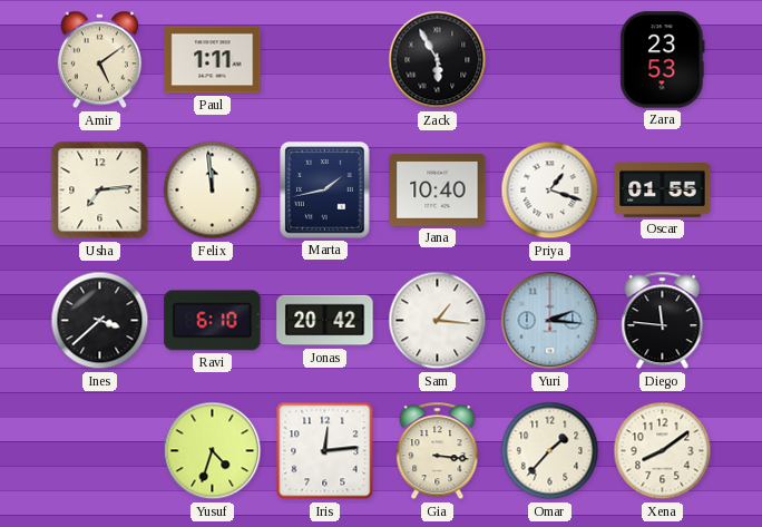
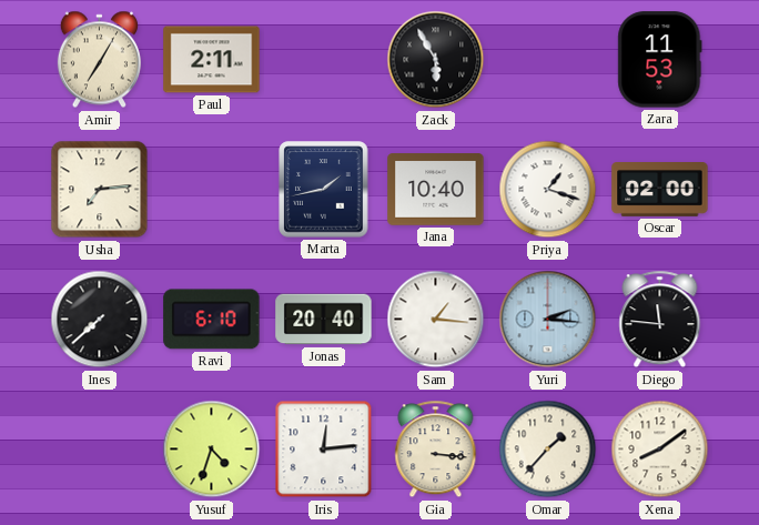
Amir: 5:09 -> 7:05
Paul: 1:11 -> 2:11
Zara: 23:53 -> 11:53
Felix: 11:59 -> none
Oscar: 01:55 -> 02:00
Ines: 3:38 -> 7:38
Jonas: 20:42 -> 20:40
